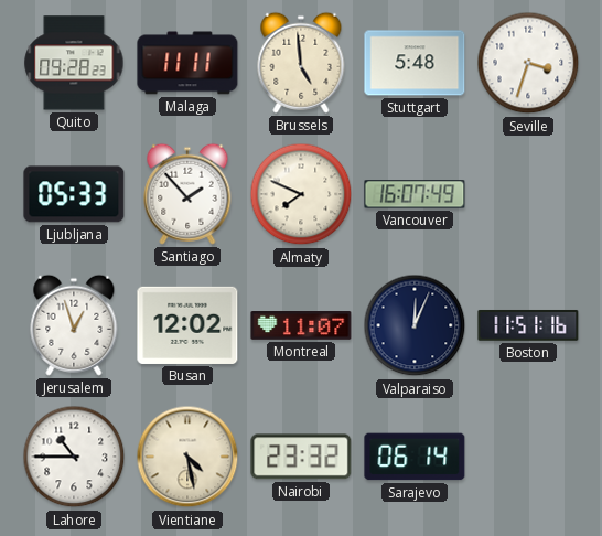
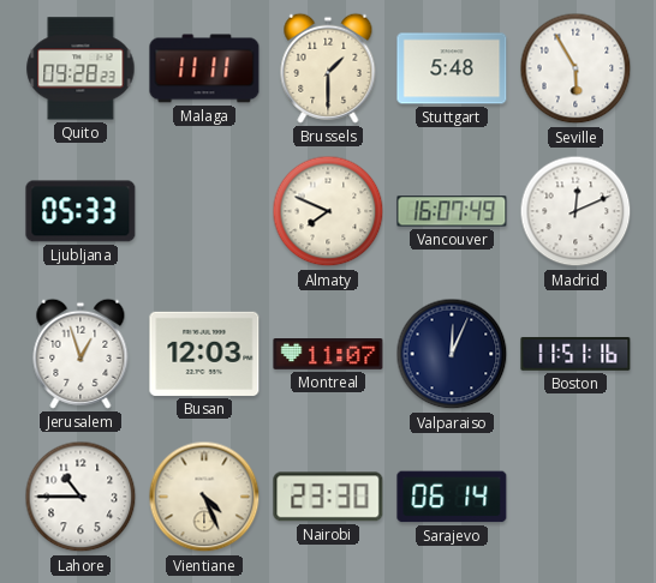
Brussels: 4:59 -> 1:30
Seville: 3:33 -> 5:55
Santiago: 1:53 -> none
Madrid: none -> 12:11
Busan: 12:02 -> 12:03
Vientiane: 4:28 -> 4:26
Nairobi: 23:32 -> 23:30
